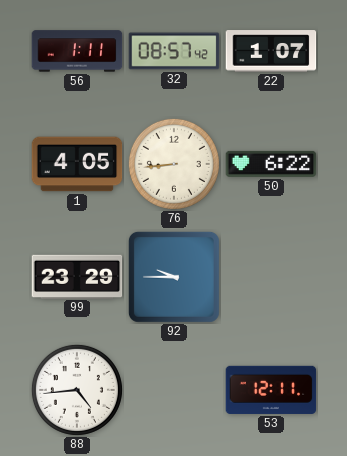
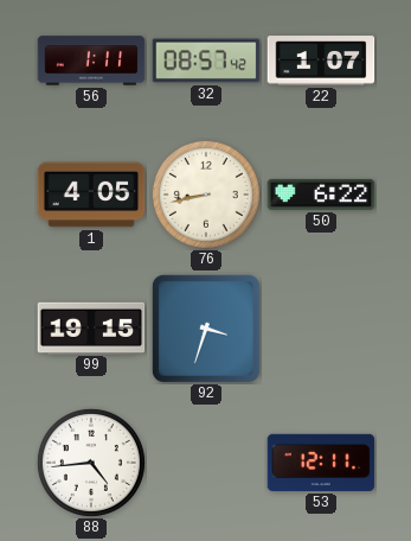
76: 8:44 -> 8:43
99: 23:29 -> 19:15
92: 9:45 -> 3:33
